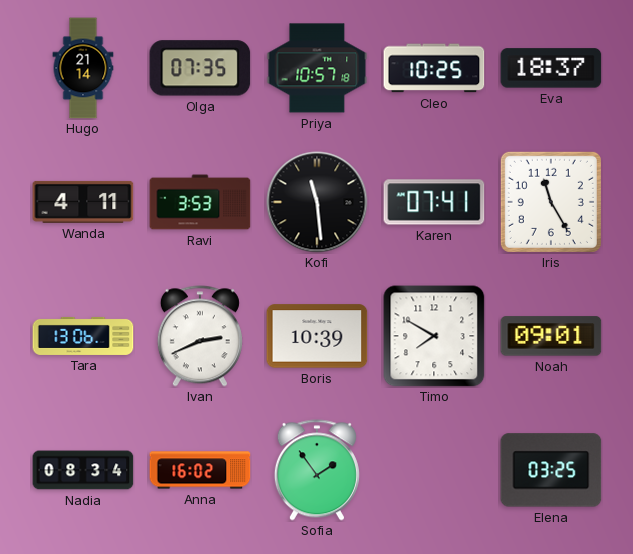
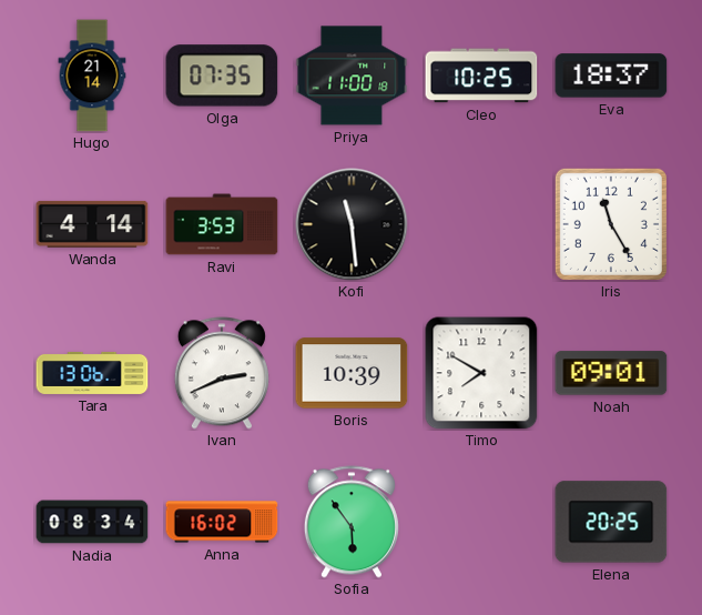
Priya: 10:57 -> 11:00
Wanda: 4:11 -> 4:14
Karen: 07:41 -> none
Sofia: 1:54 -> 5:54
Elena: 03:25 -> 20:25
